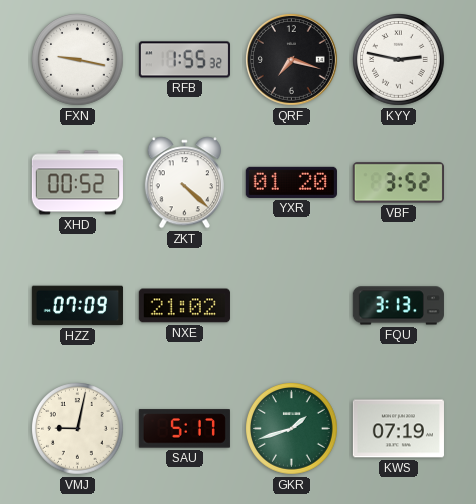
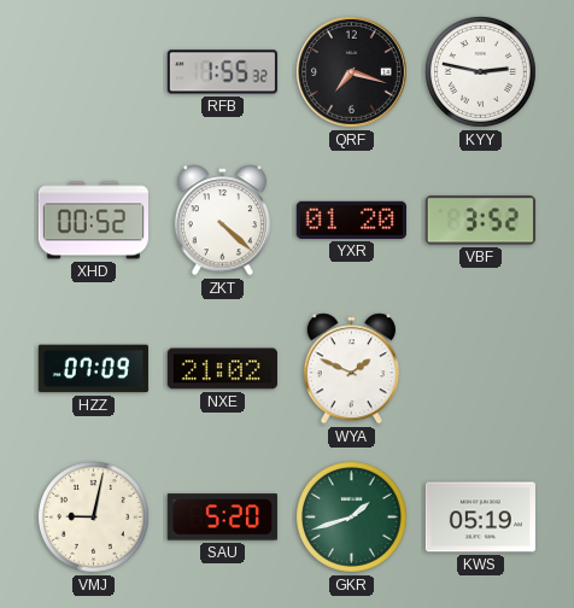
FXN: 9:17 -> none
WYA: none -> 1:49
FQU: 3:13 -> none
SAU: 5:17 -> 5:20
KWS: 07:19 -> 05:19
